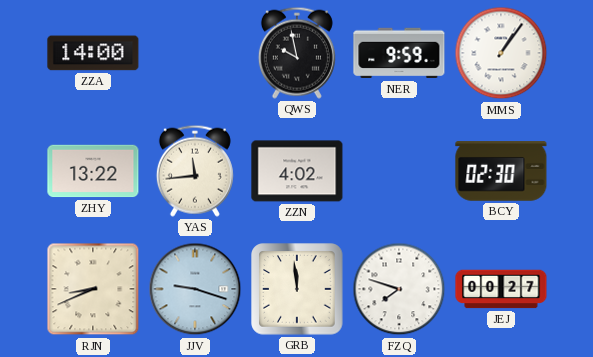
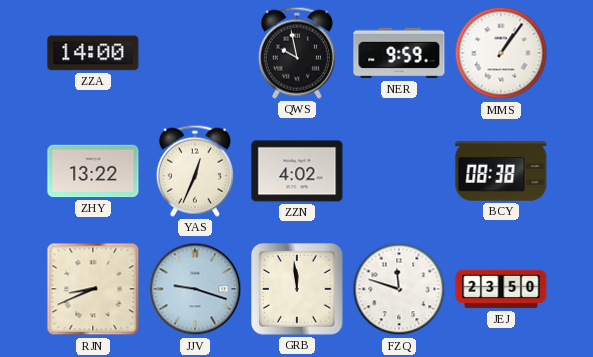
YAS: 11:44 -> 12:34
BCY: 02:30 -> 08:38
FZQ: 7:48 -> 11:48
JEJ: 00:27 -> 23:50
